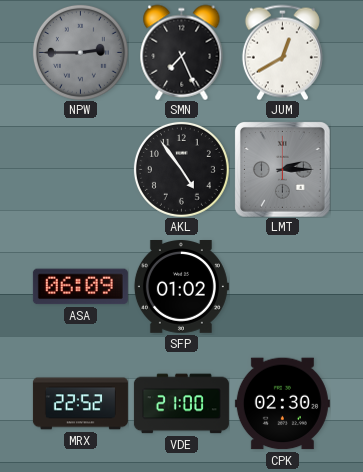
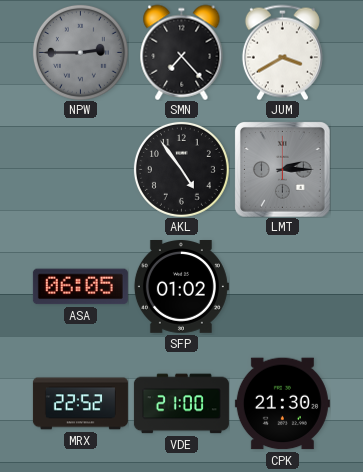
SMN: 7:26 -> 7:23
JUM: 12:40 -> 3:40
ASA: 06:09 -> 06:05
CPK: 02:30 -> 21:30
